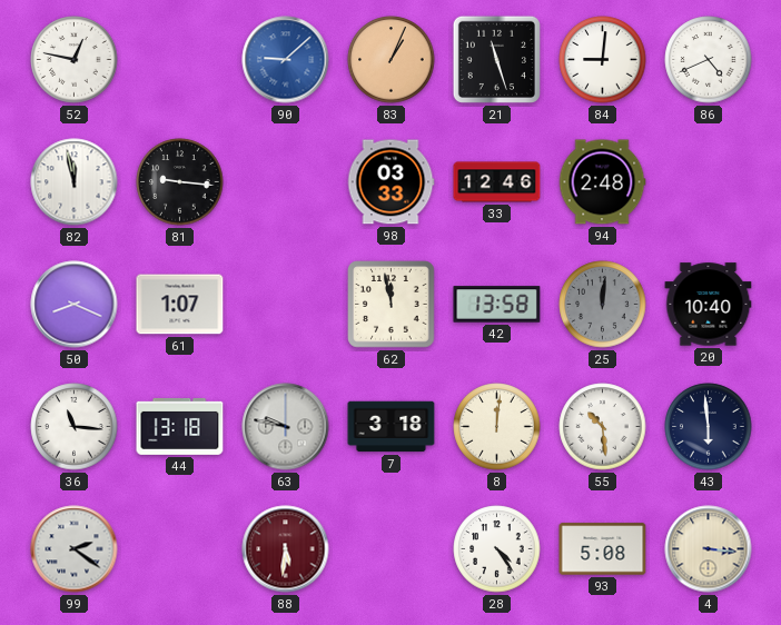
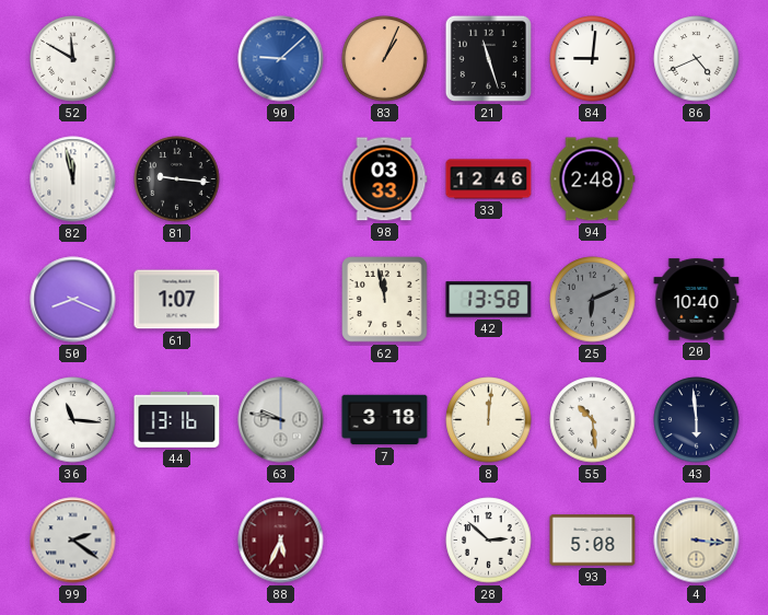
52: 12:47 -> 11:50
25: 12:01 -> 6:11
44: 13:18 -> 13:16
88: 5:31 -> 5:34
28: 4:24 -> 2:52
